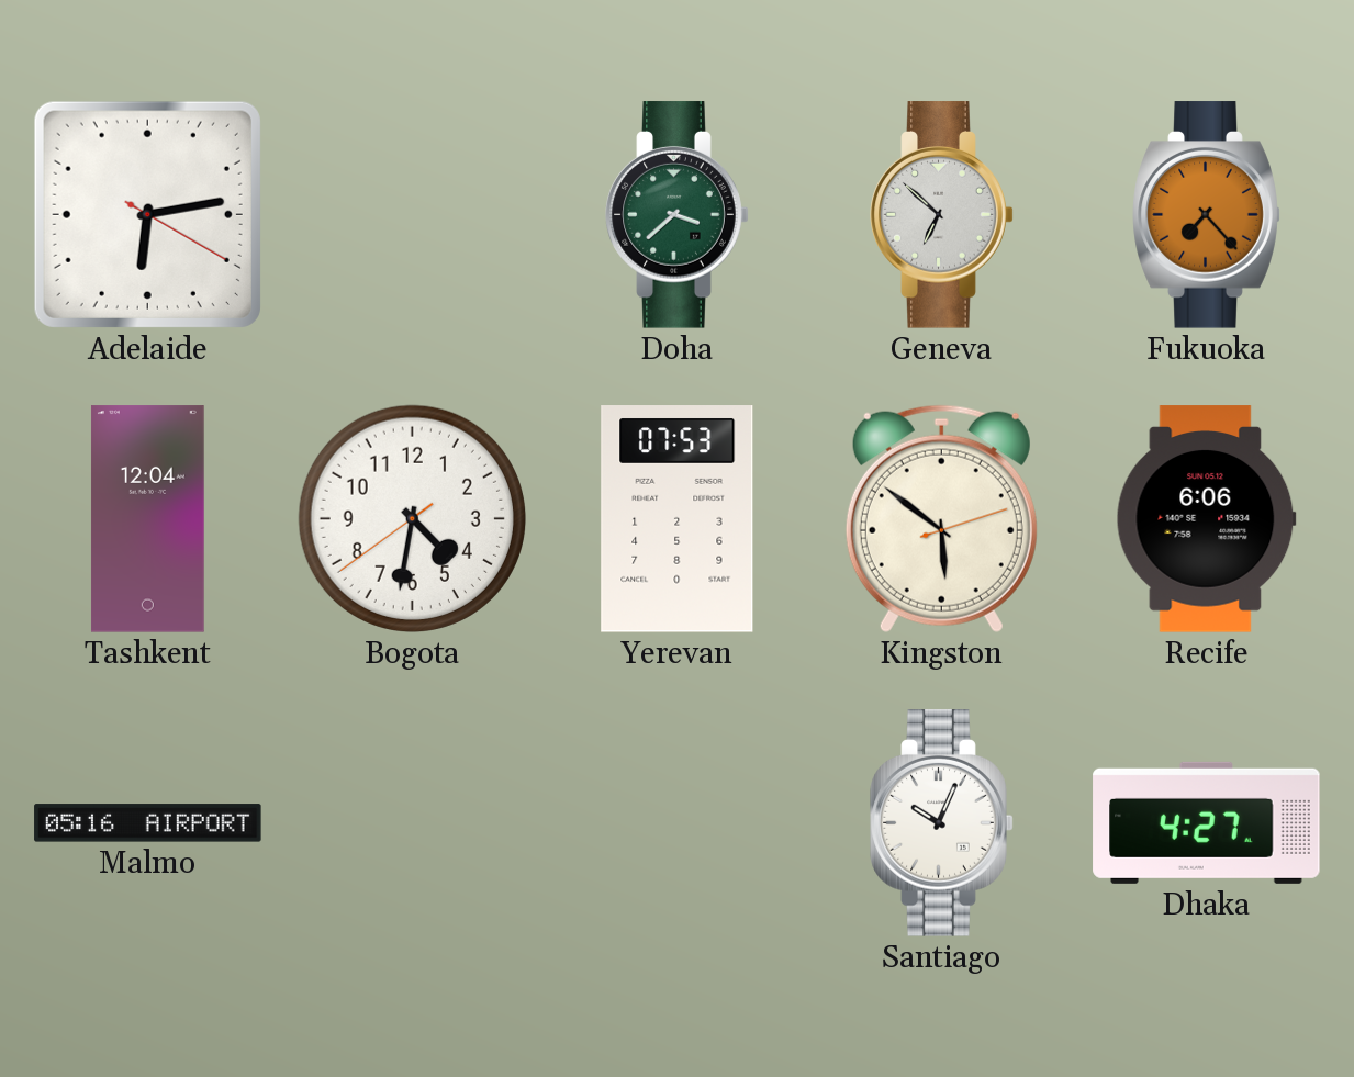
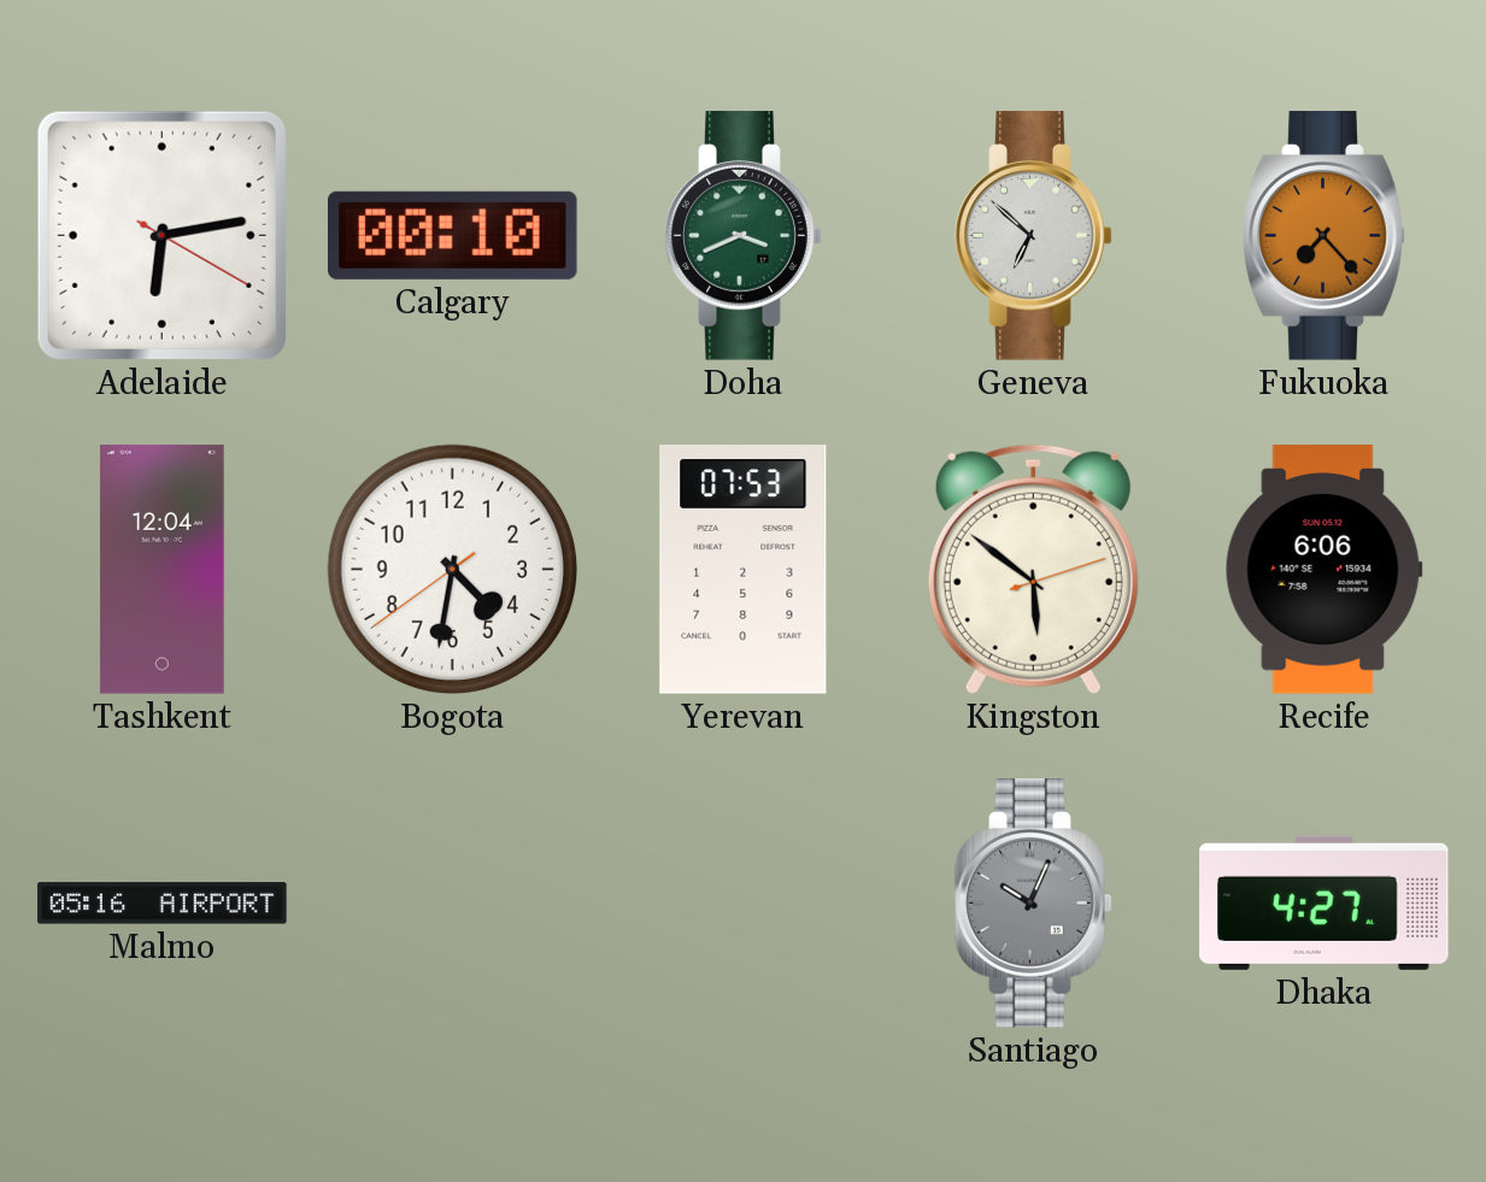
Calgary: none -> 00:10
Doha: 3:38 -> 3:41
Santiago dial: white -> grey
